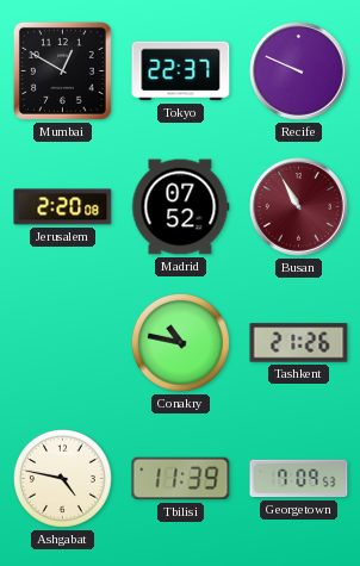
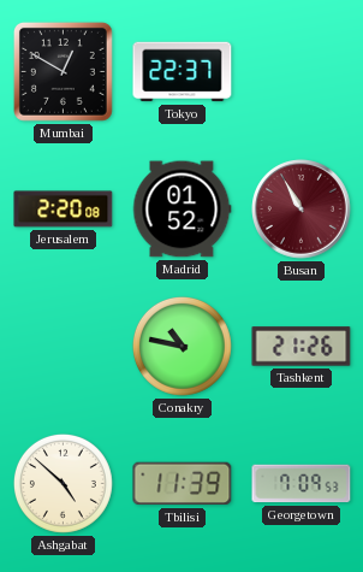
Recife: 9:49 -> none
Madrid: 07:52 -> 01:52
Ashgabat: 4:47 -> 4:52
